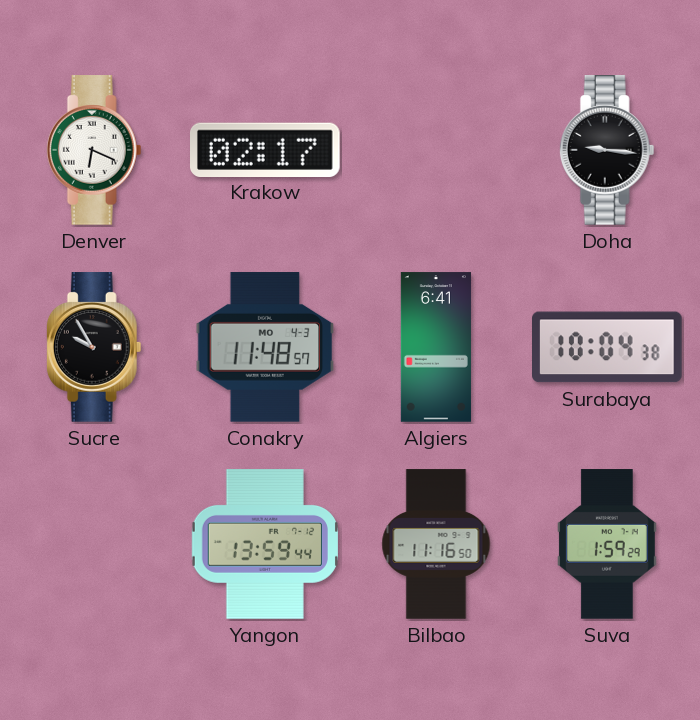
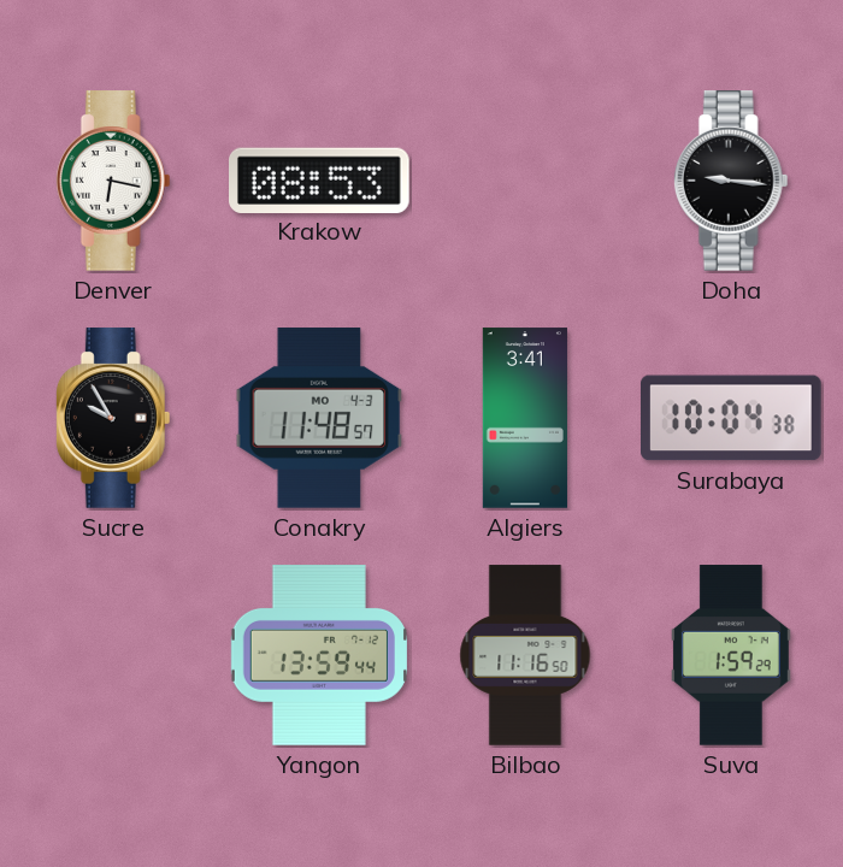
Denver: 6:19 -> 6:17
Krakow: 02:17 -> 08:53
Algiers: 6:41 -> 3:41
